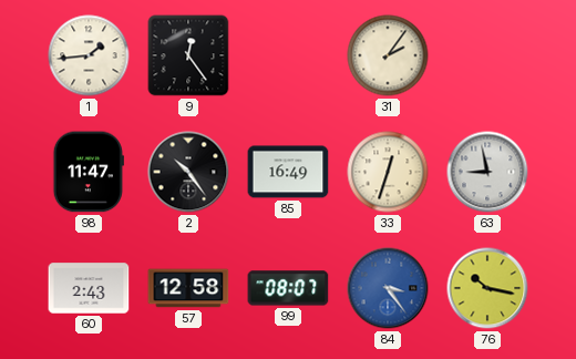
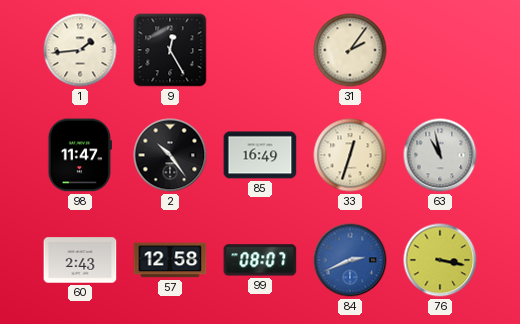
9: 12:24 -> 12:25
63: 8:58 -> 10:58
84: 3:24 -> 2:41
76: 10:17 -> 3:17
